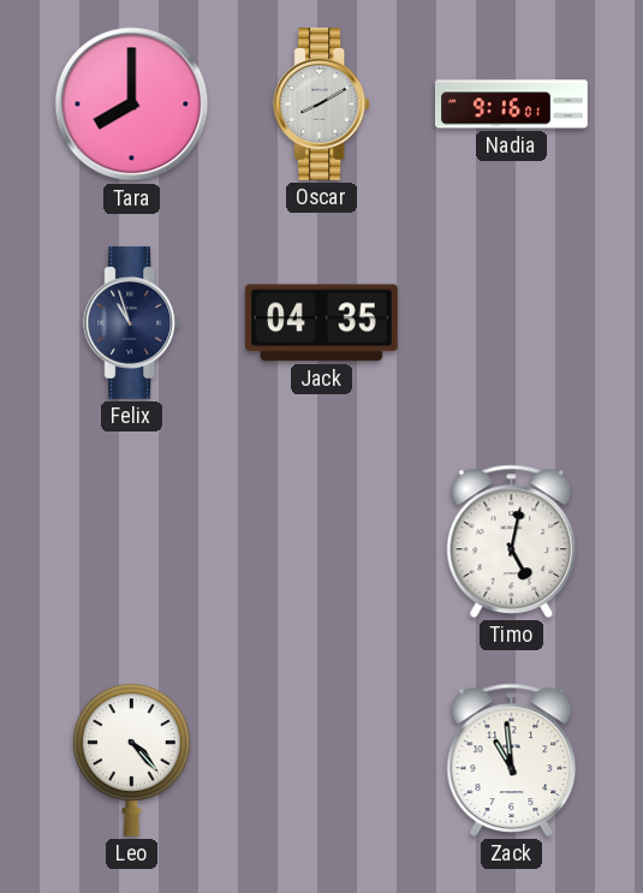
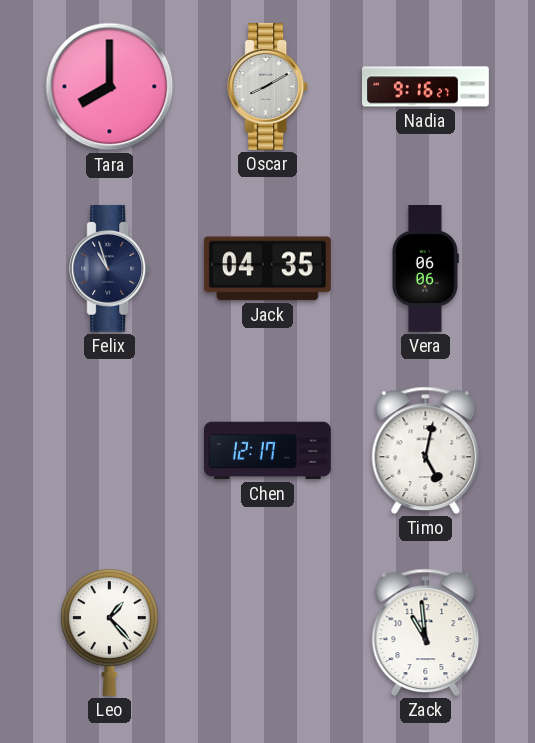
Nadia: 9:16:01 -> 9:16:27
Vera: none -> 06:06
Chen: none -> 12:17
Leo: 4:23 -> 1:23
